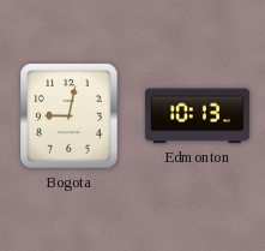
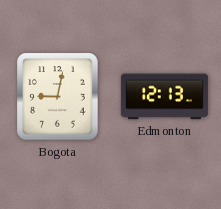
Edmonton: 10:13 -> 12:13
